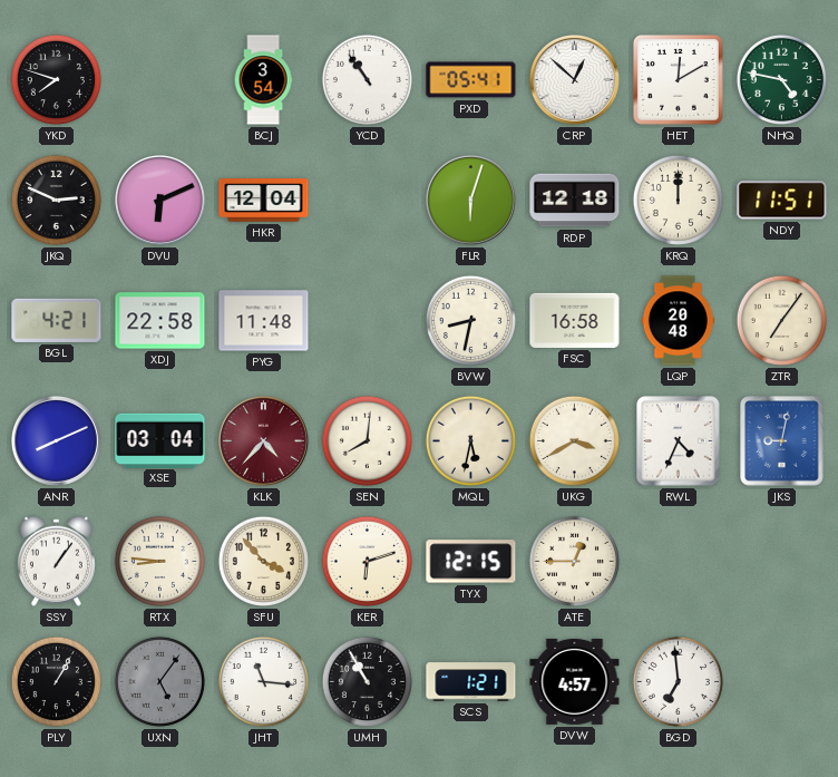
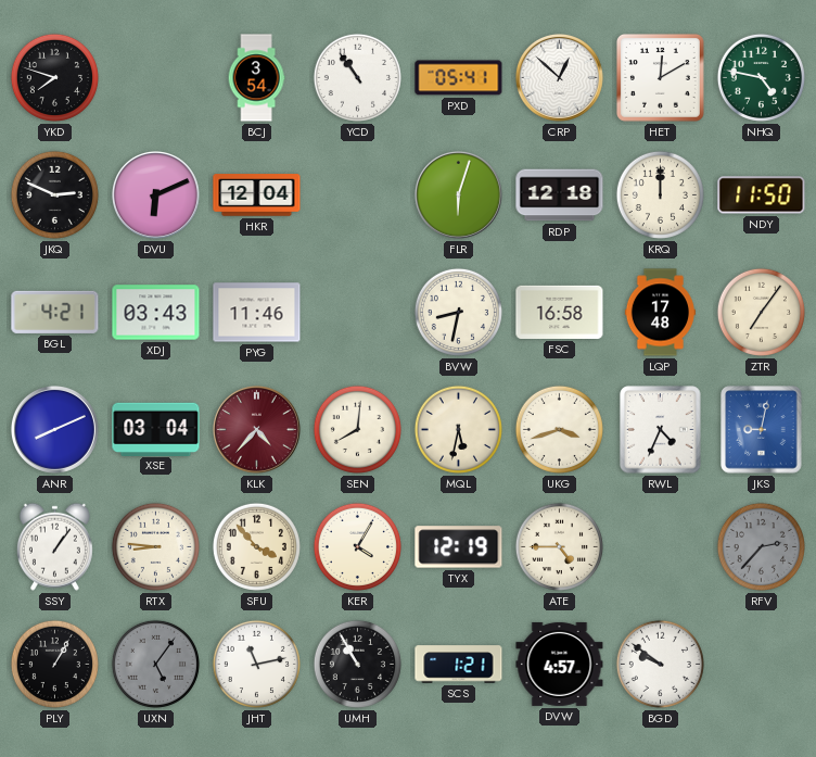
NDY: 11:51 -> 11:50
XDJ: 22:58 -> 03:43
PYG: 11:48 -> 11:46
LQP: 20:48 -> 17:48
UKG: 3:40 -> 3:42
KER: 6:12 -> 4:05
TYX: 12:15 -> 12:19
ATE: 12:45 -> 4:45
RFV: none -> 2:37
JHT: 11:16 -> 11:13
BGD: 6:59 -> 9:51
